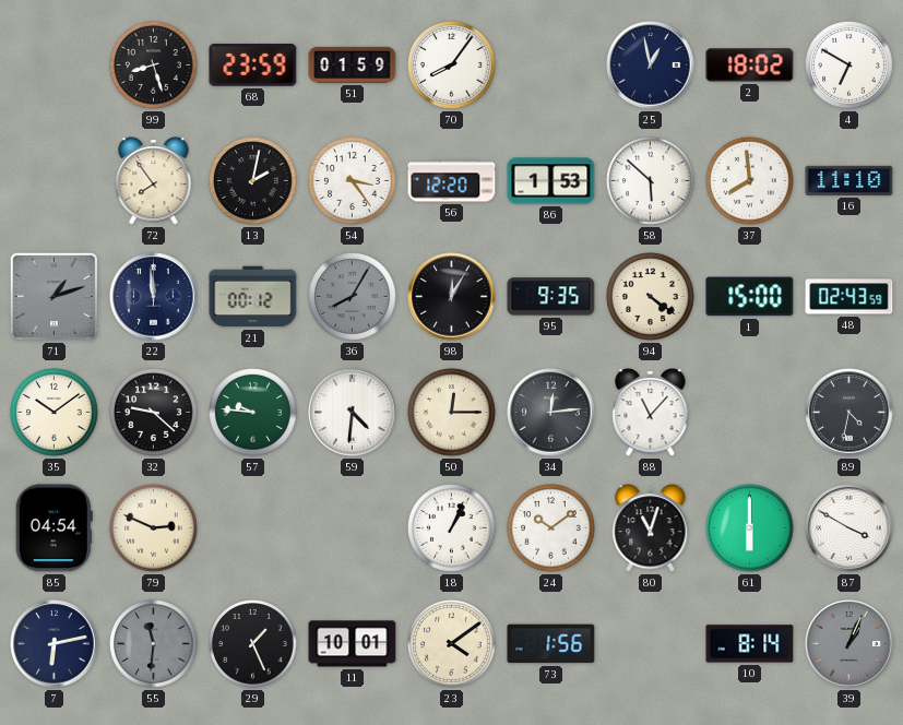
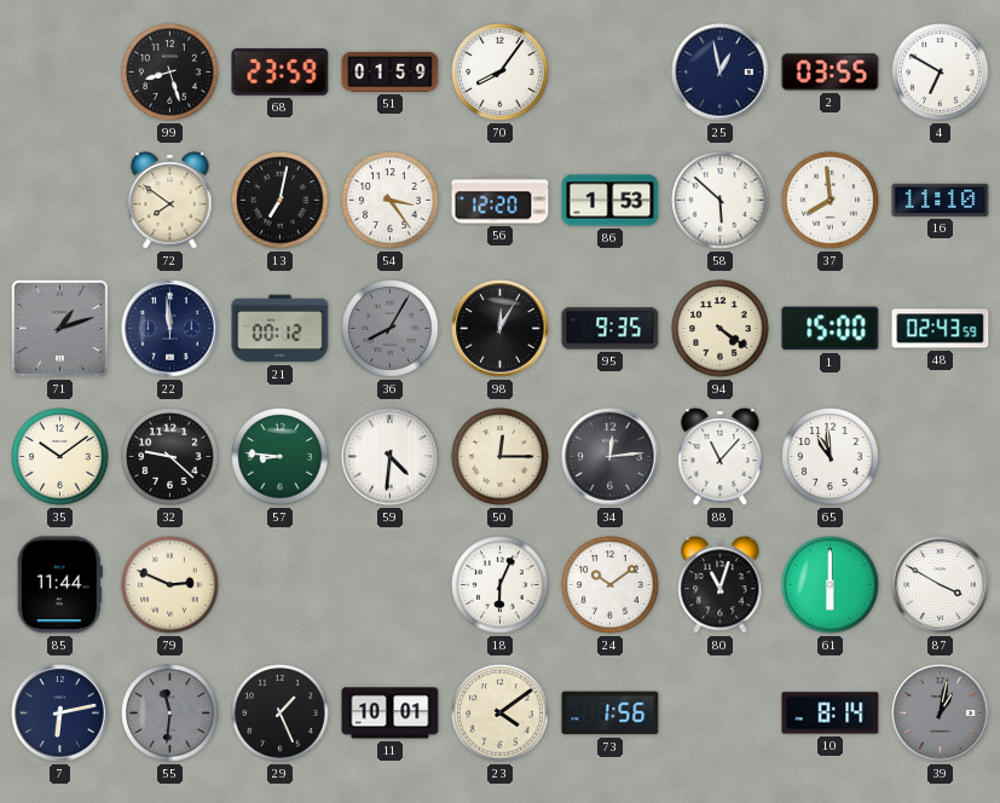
2: 18:02 -> 03:55
72: 7:54 -> 7:51
13: 2:02 -> 7:02
57: 9:46 -> 8:46
65: none -> 10:59
89: 4:32 -> none
85: 04:54 -> 11:44
18: 1:04 -> 6:04
39: 1:04 -> 1:02
